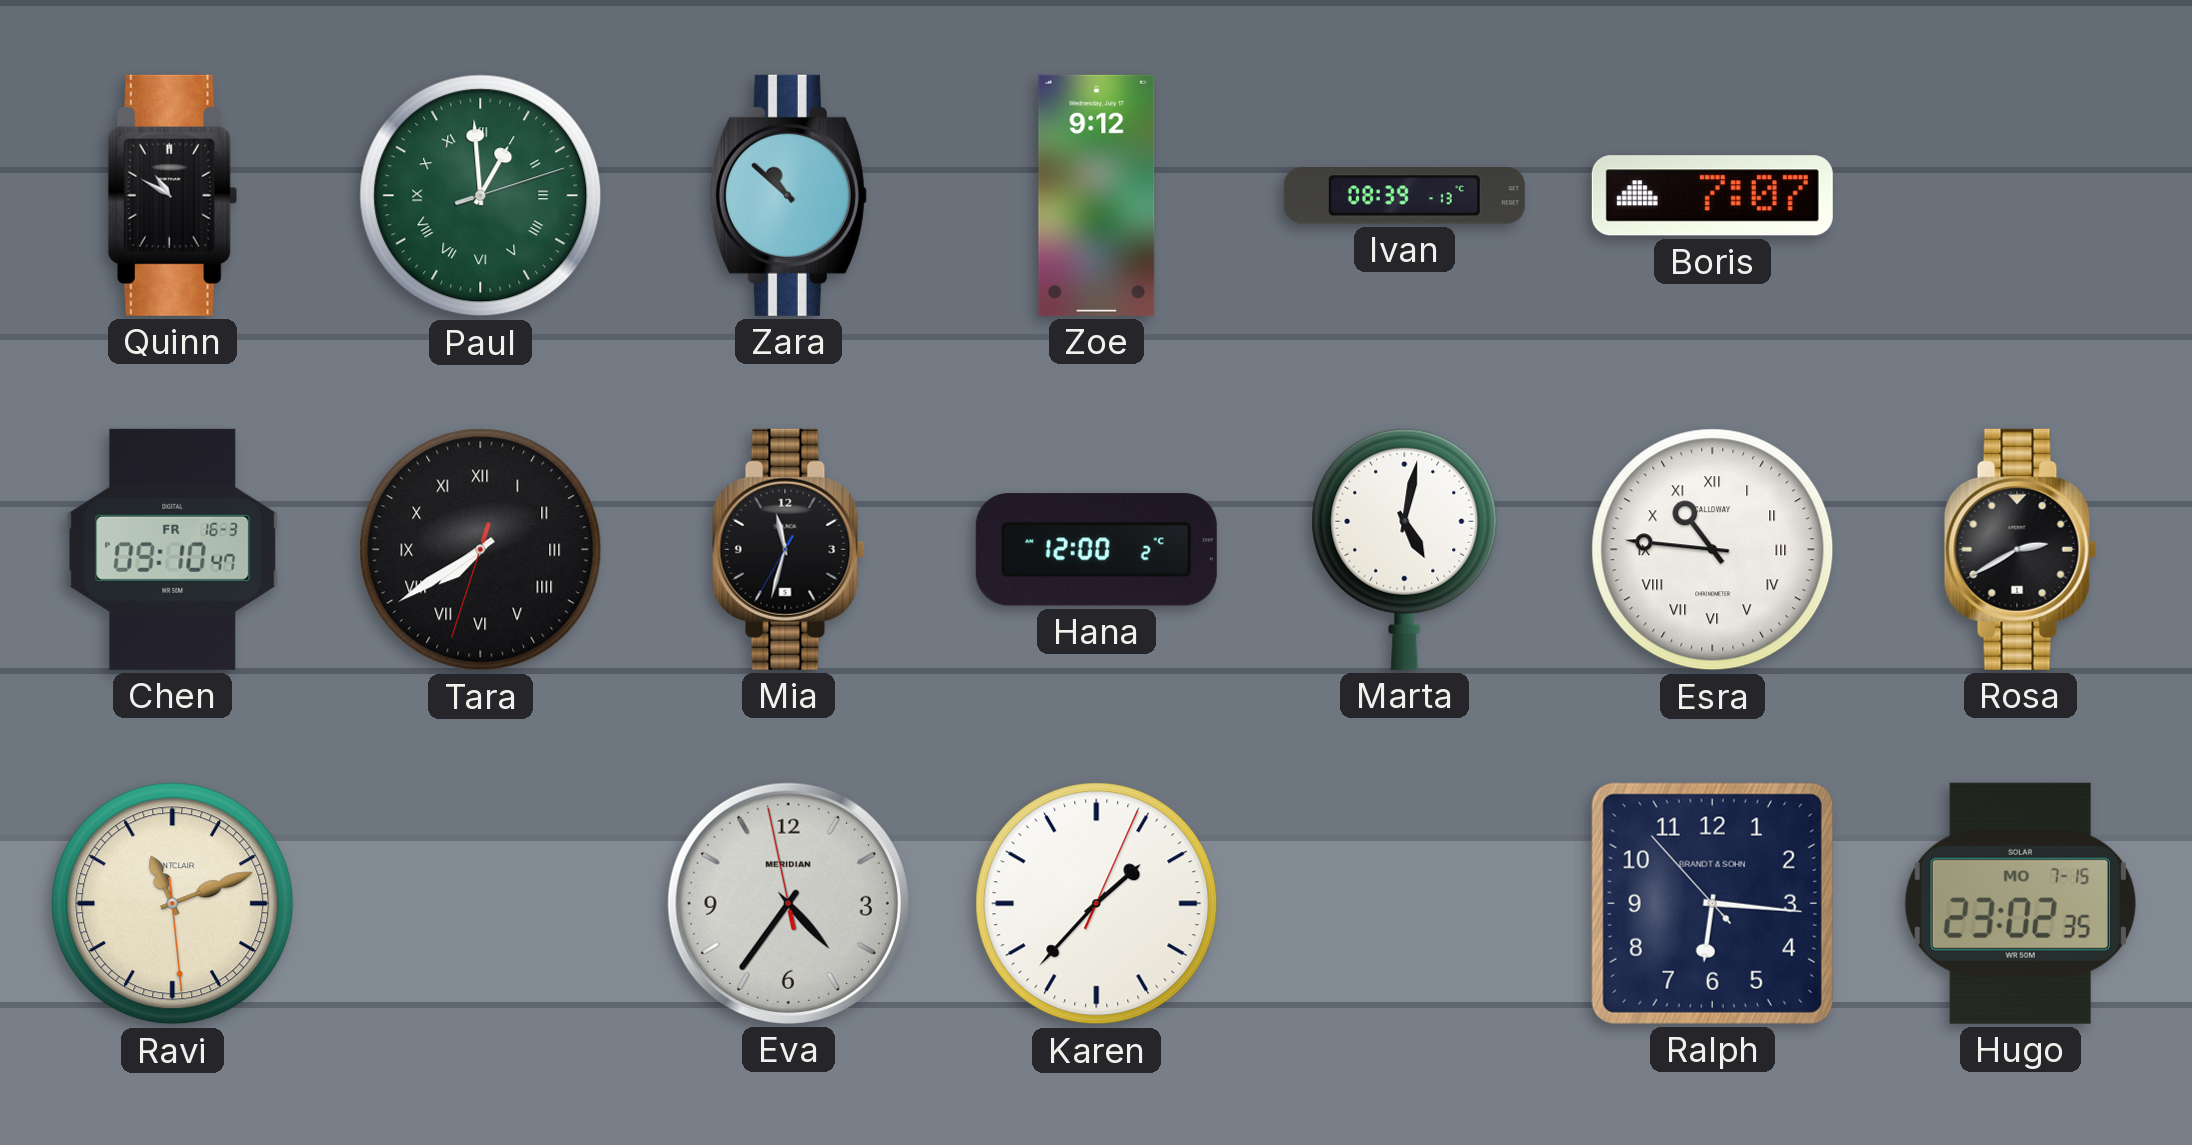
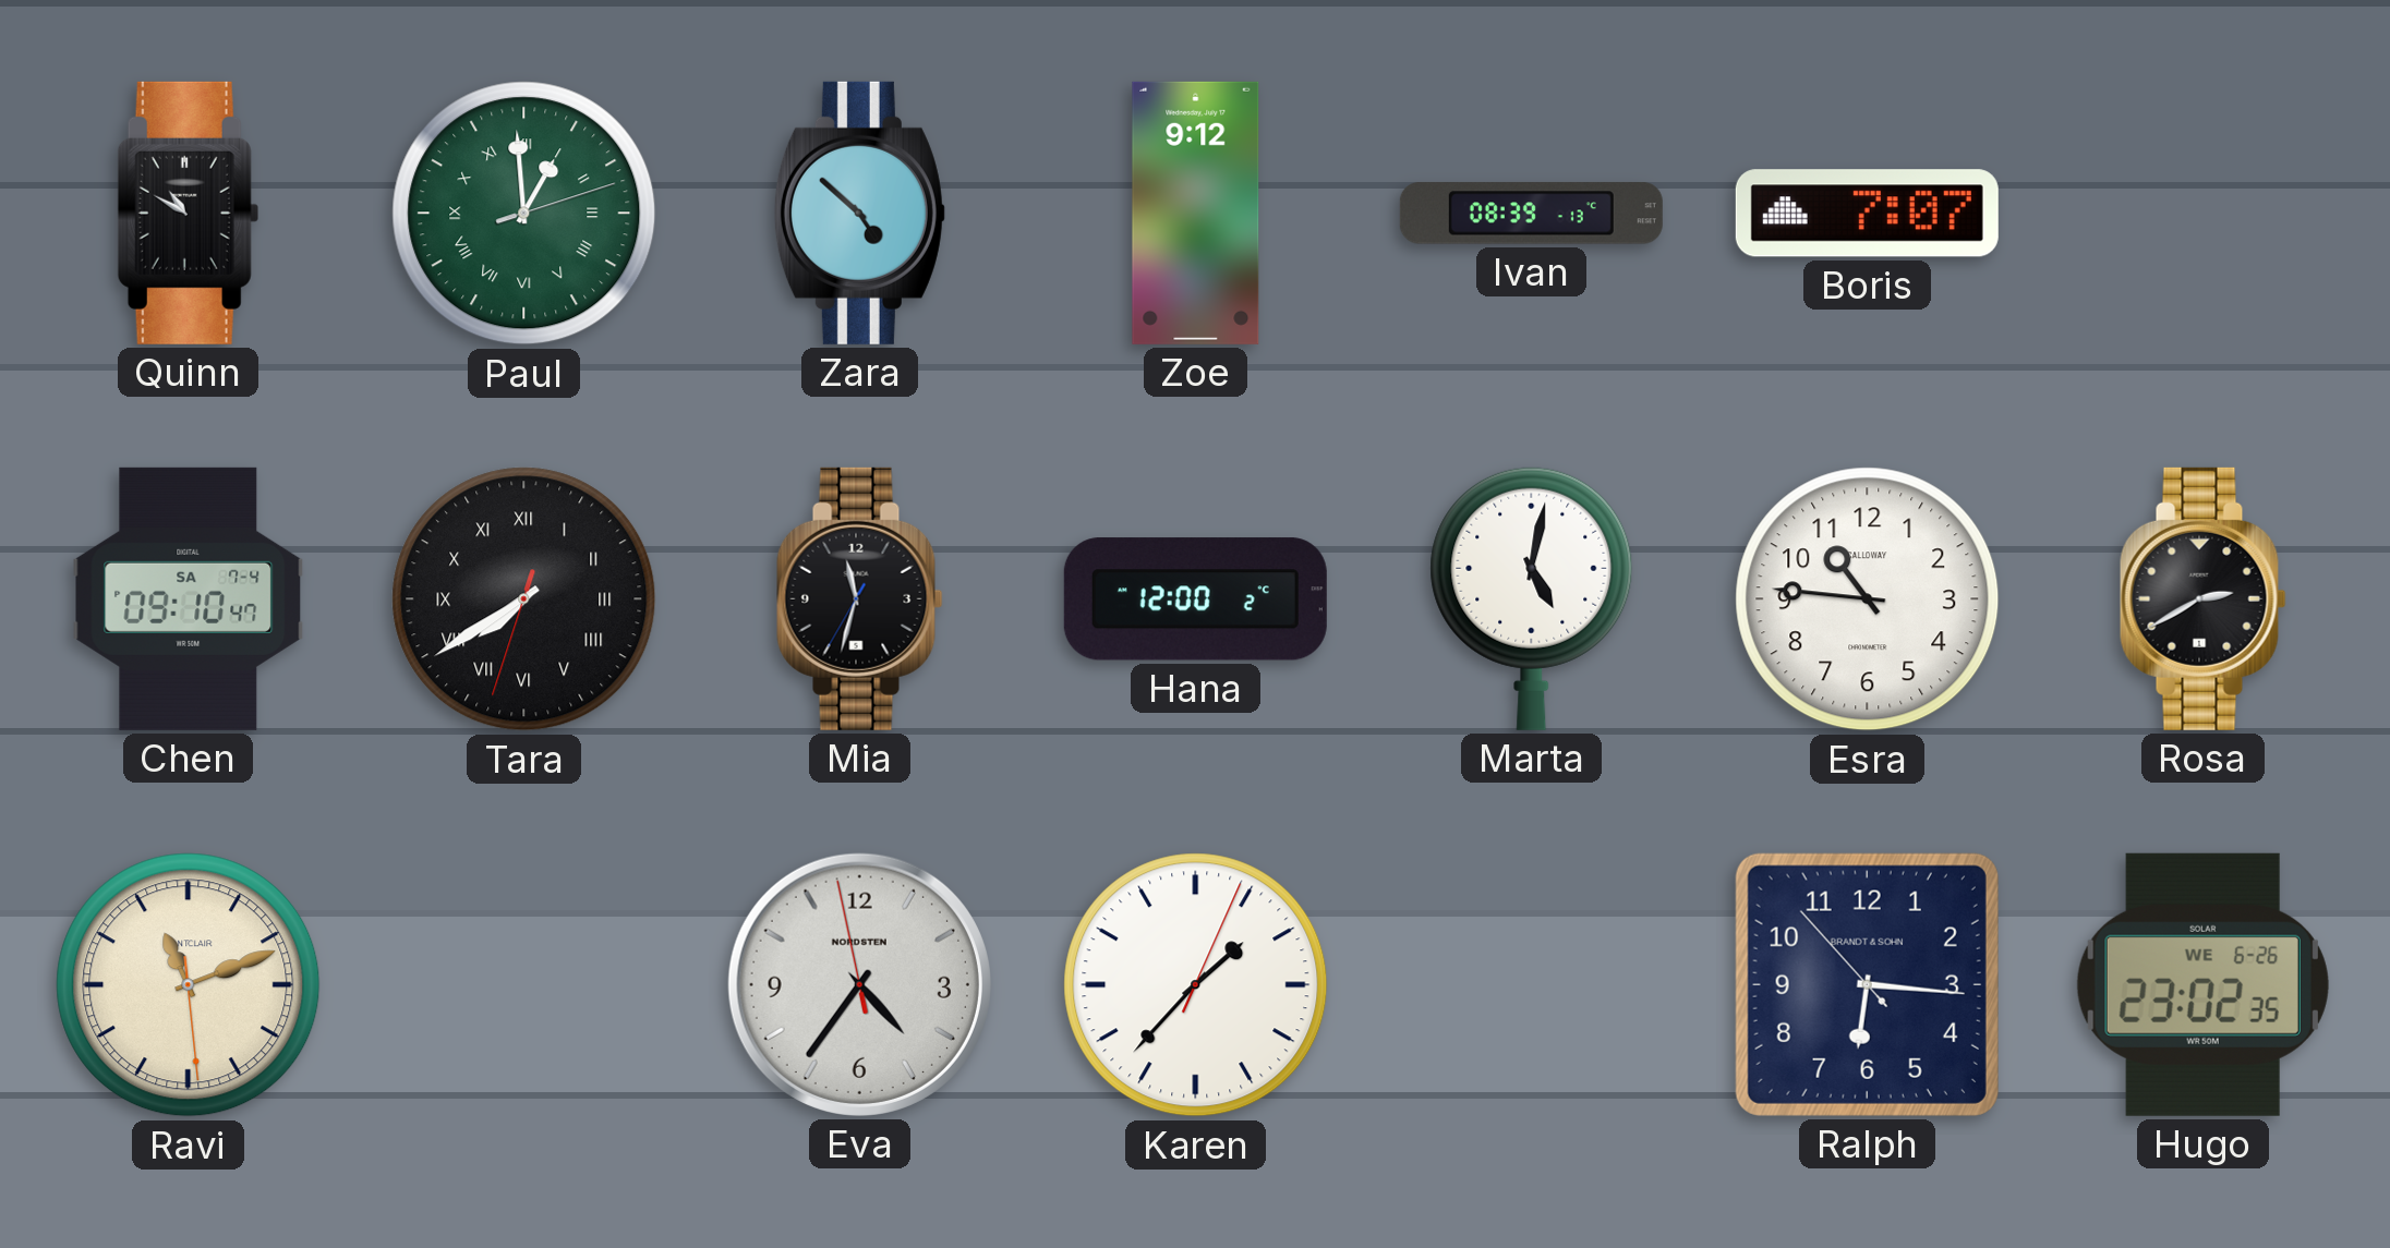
Zara: 10:52 -> 4:52
Chen date: FR 16-3 -> SA 7-4
Esra numerals: Roman -> Arabic
Eva brand: MERIDIAN -> NORDSTEN
Hugo date: MO 7-15 -> WE 6-26
